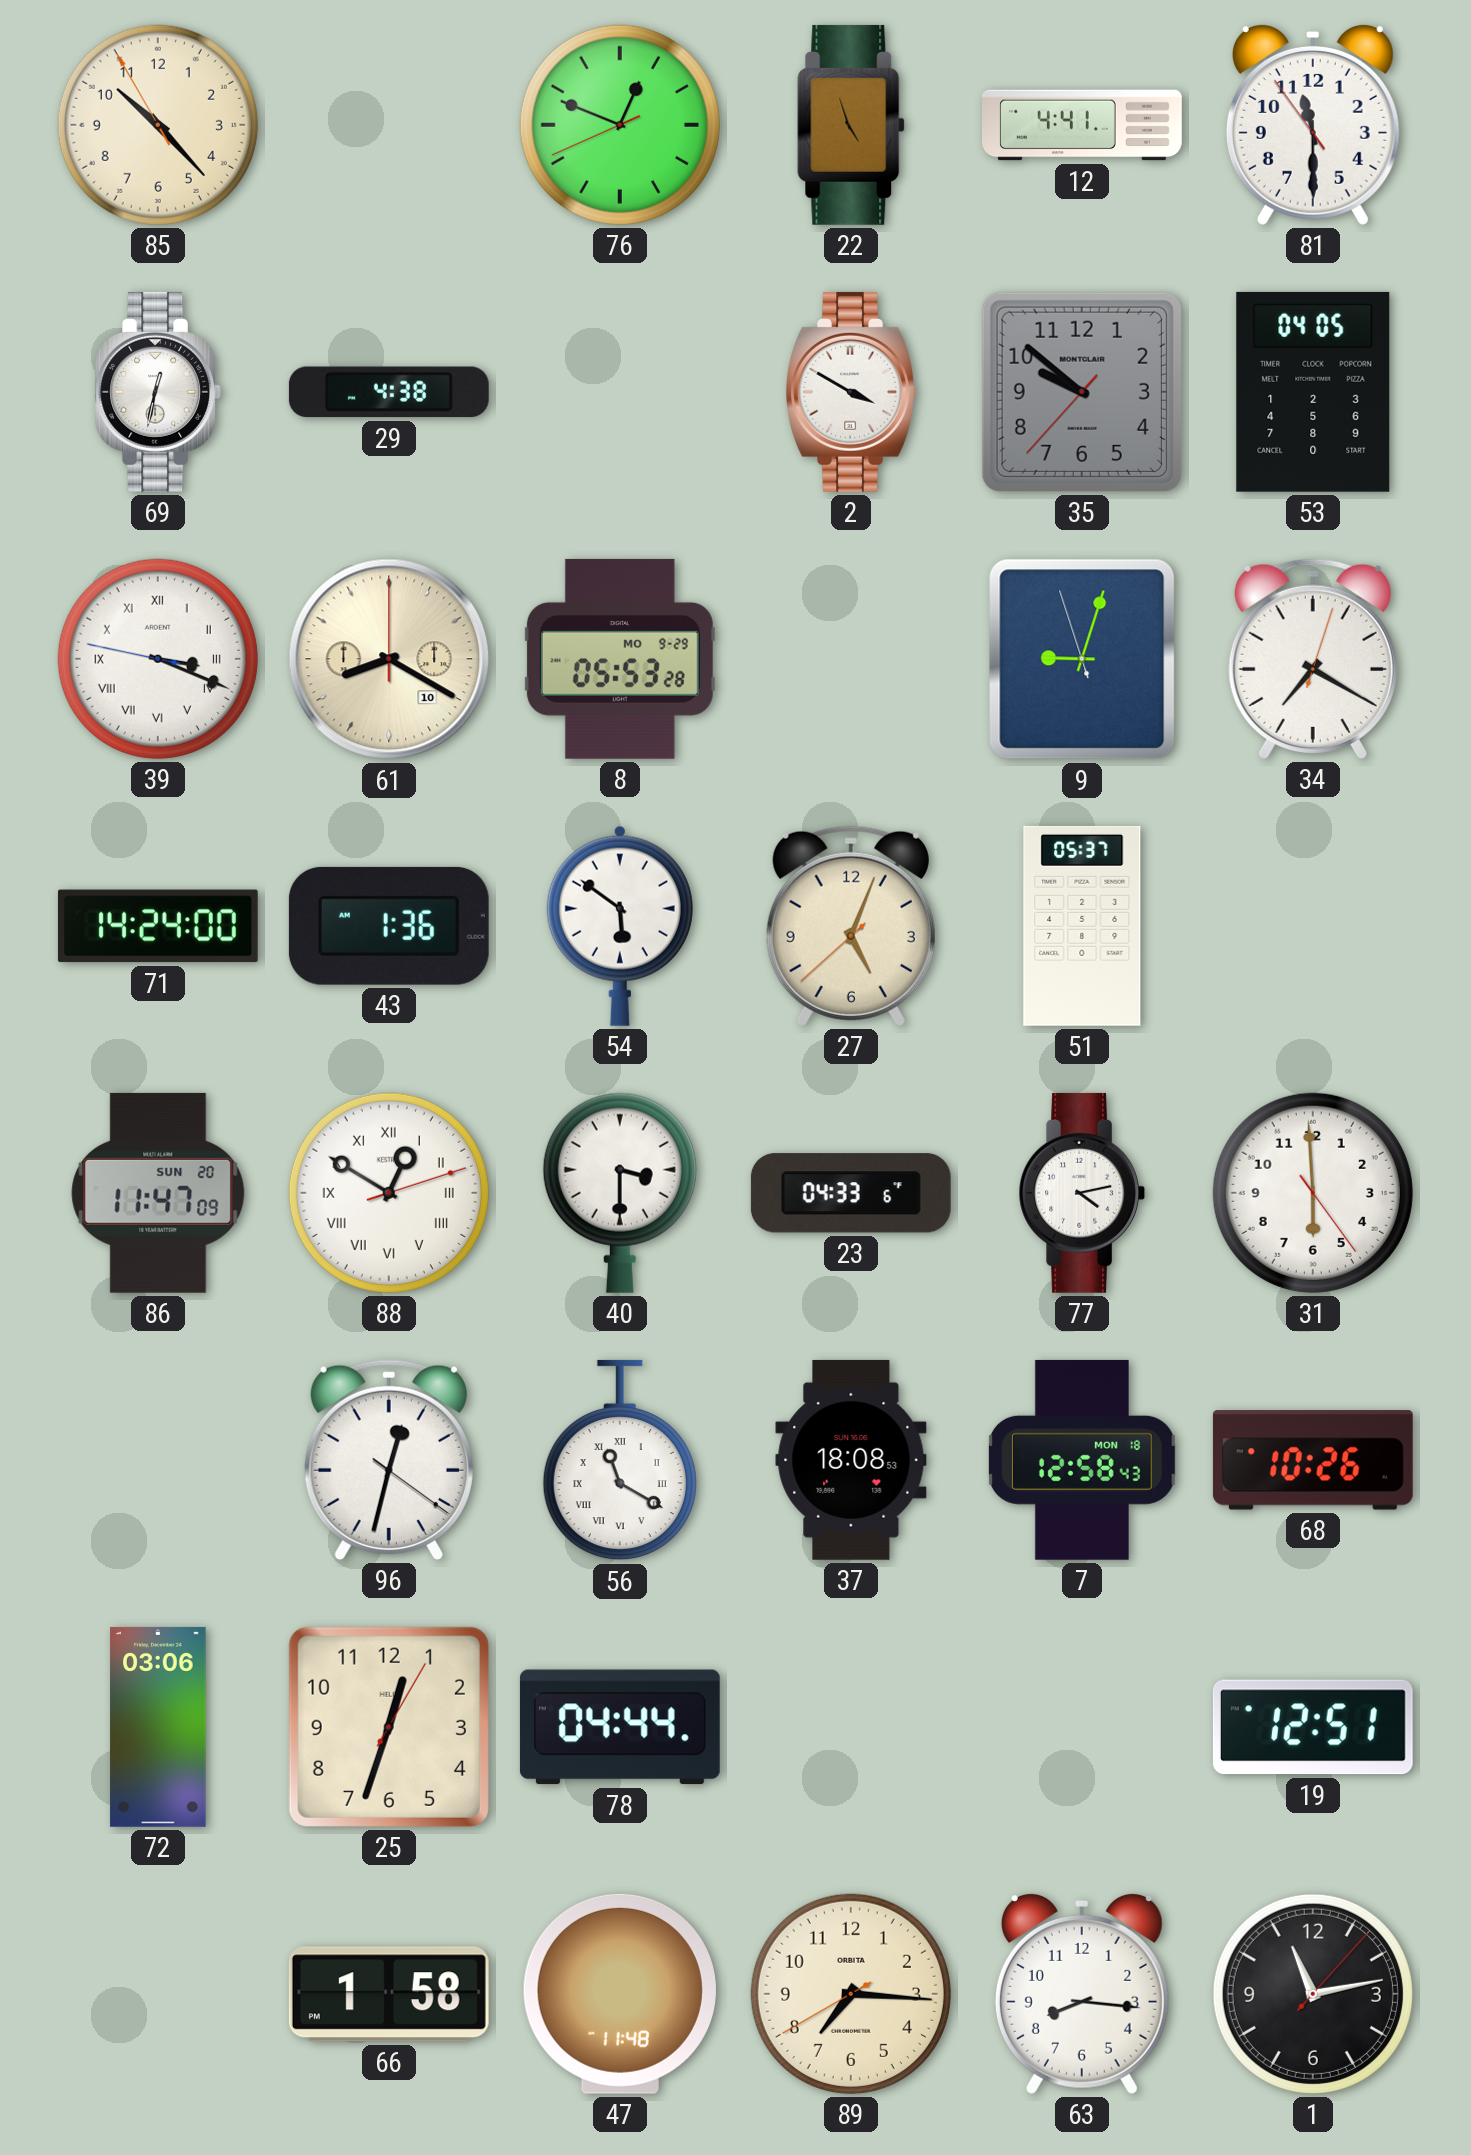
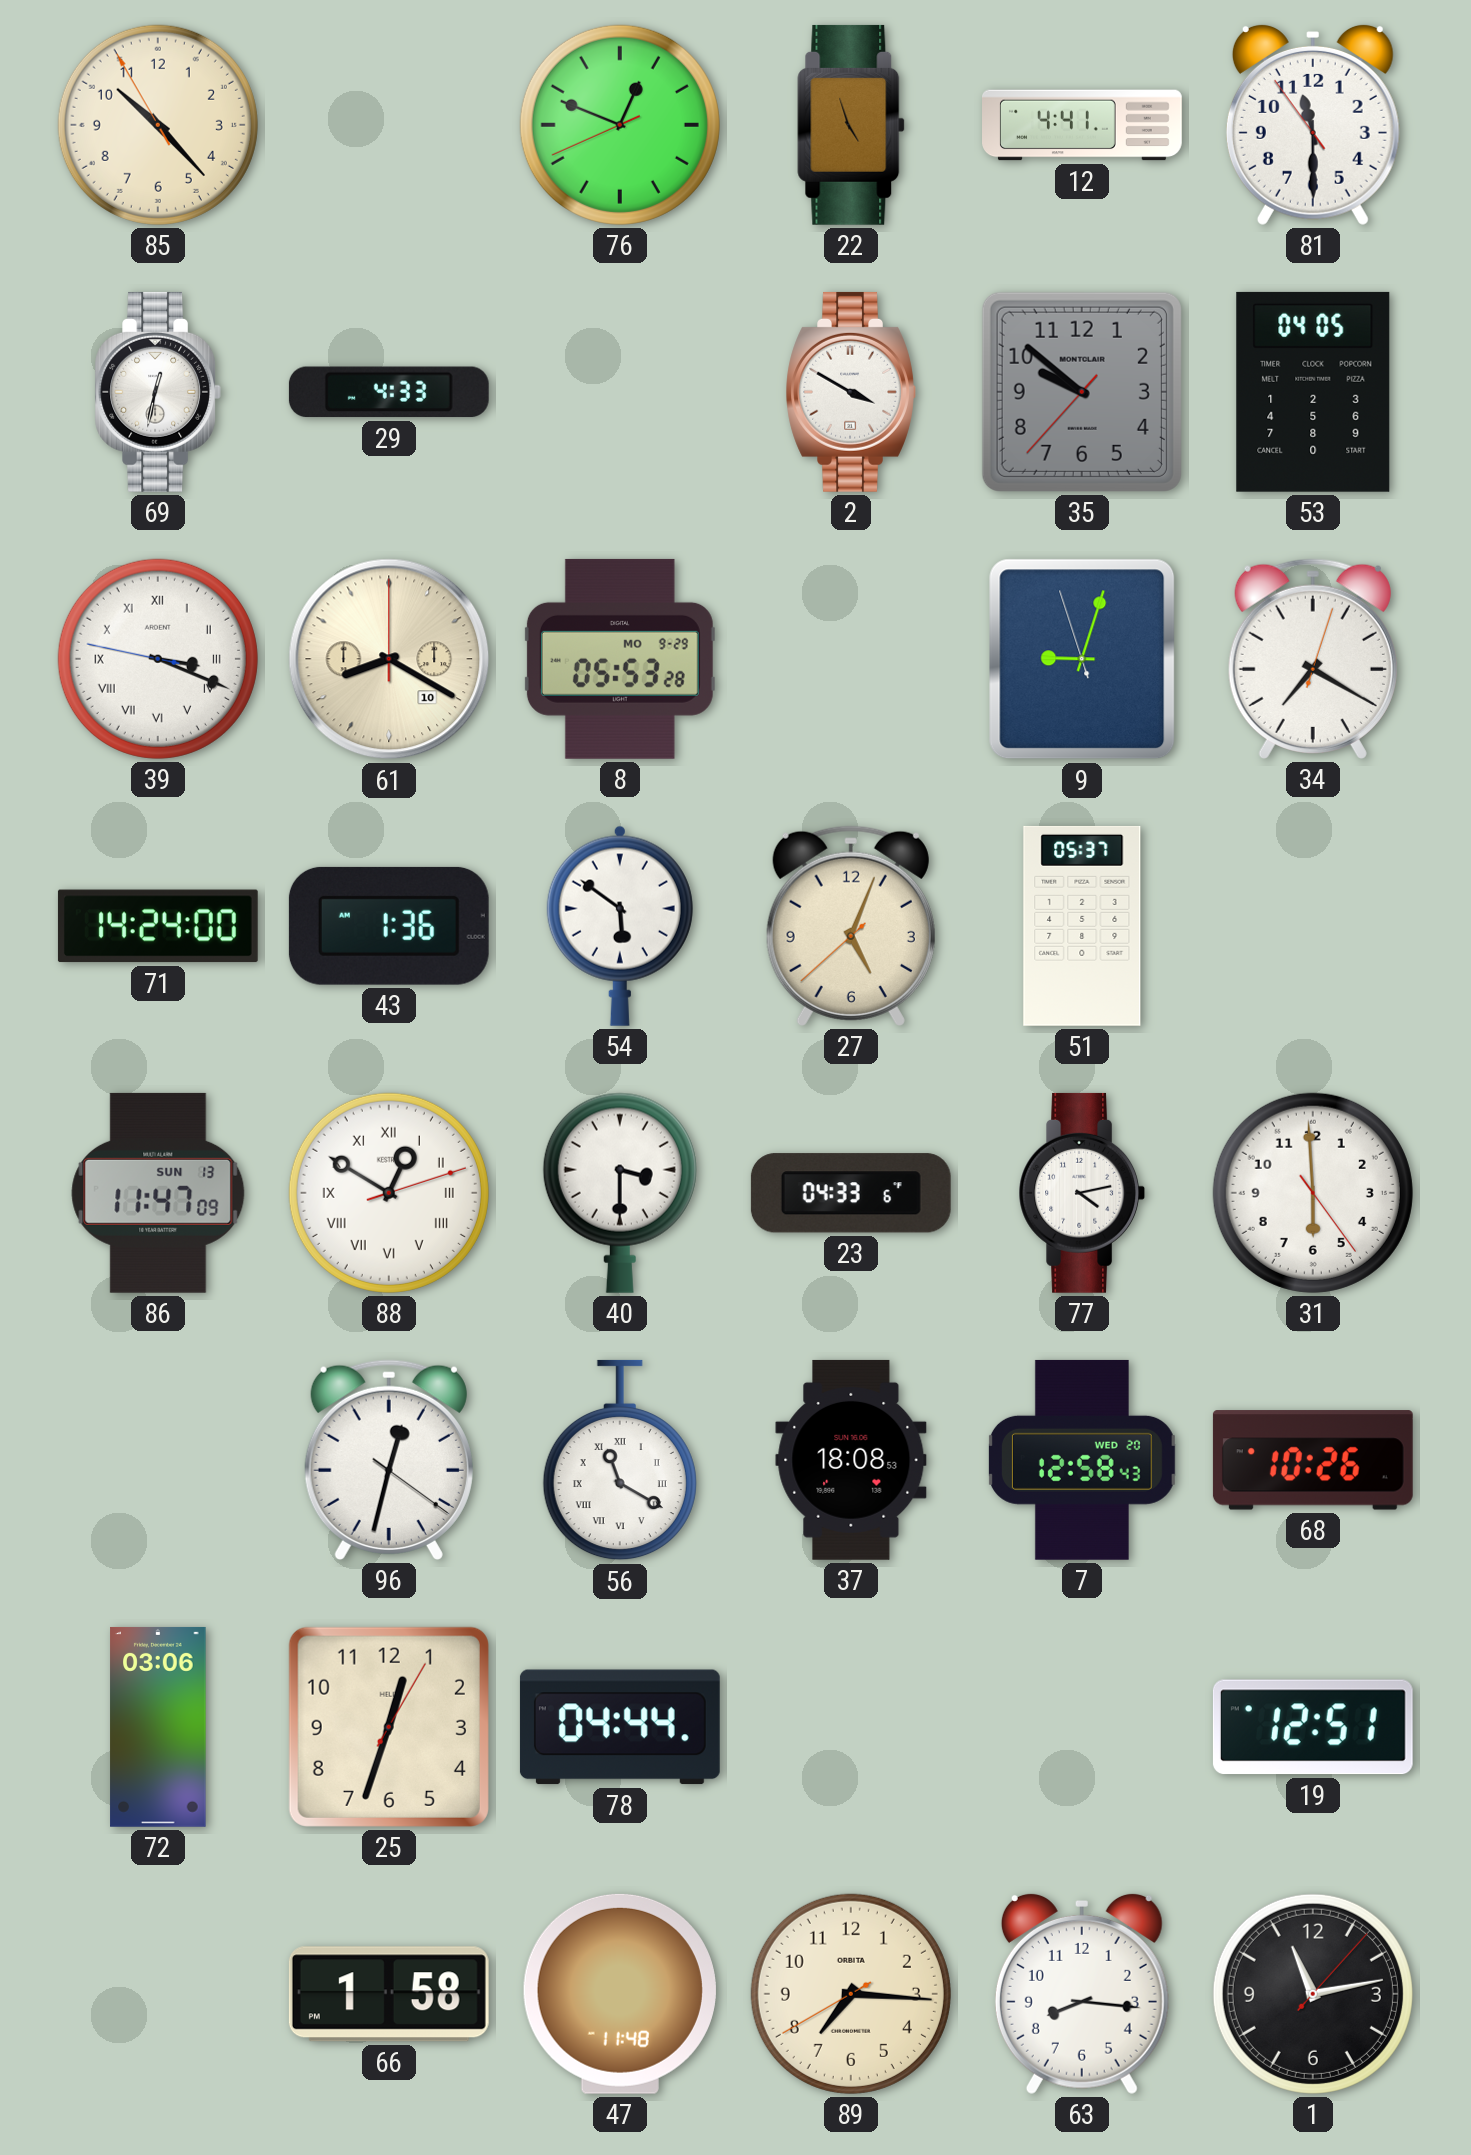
29: 4:38 -> 4:33
86 date: SUN 20 -> SUN 13
7 date: MON 18 -> WED 20
